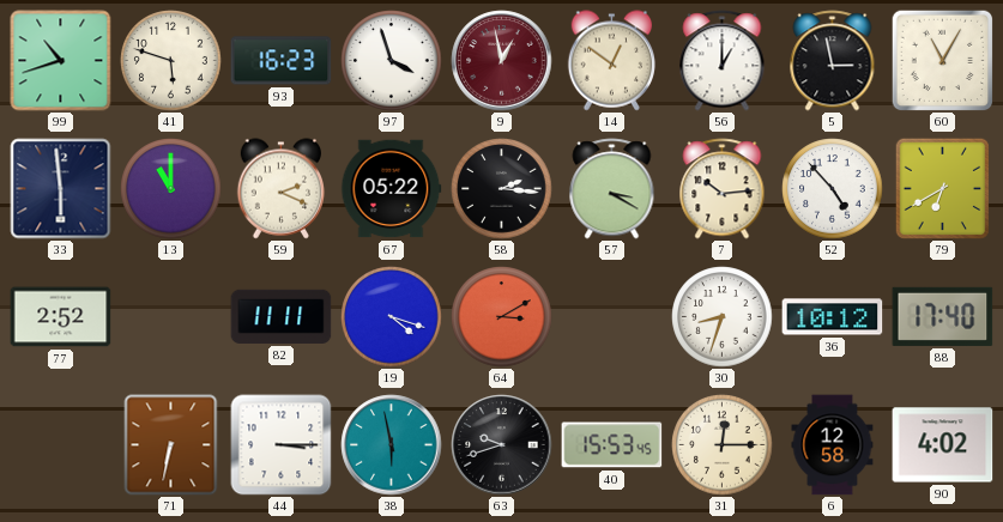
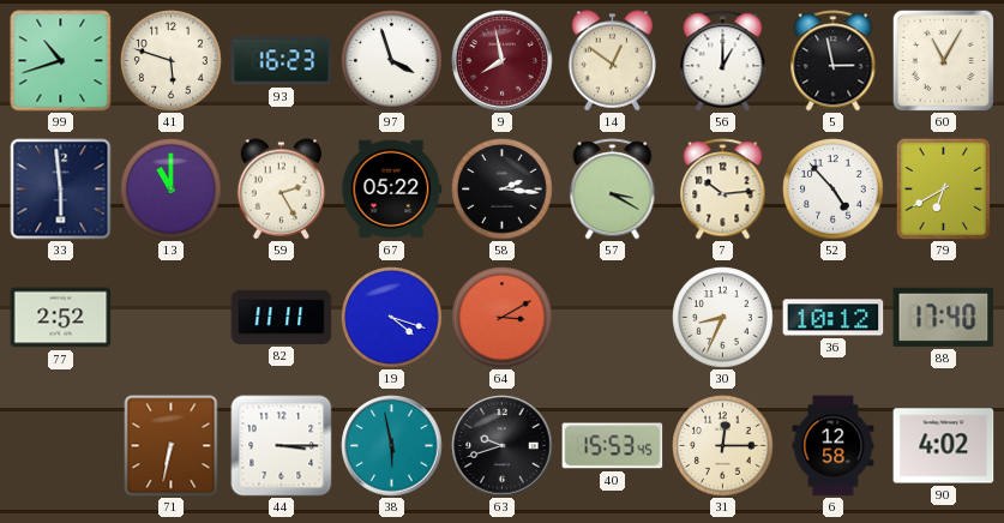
9: 12:58 -> 7:58
59: 2:19 -> 2:25
30: 8:33 -> 8:34
